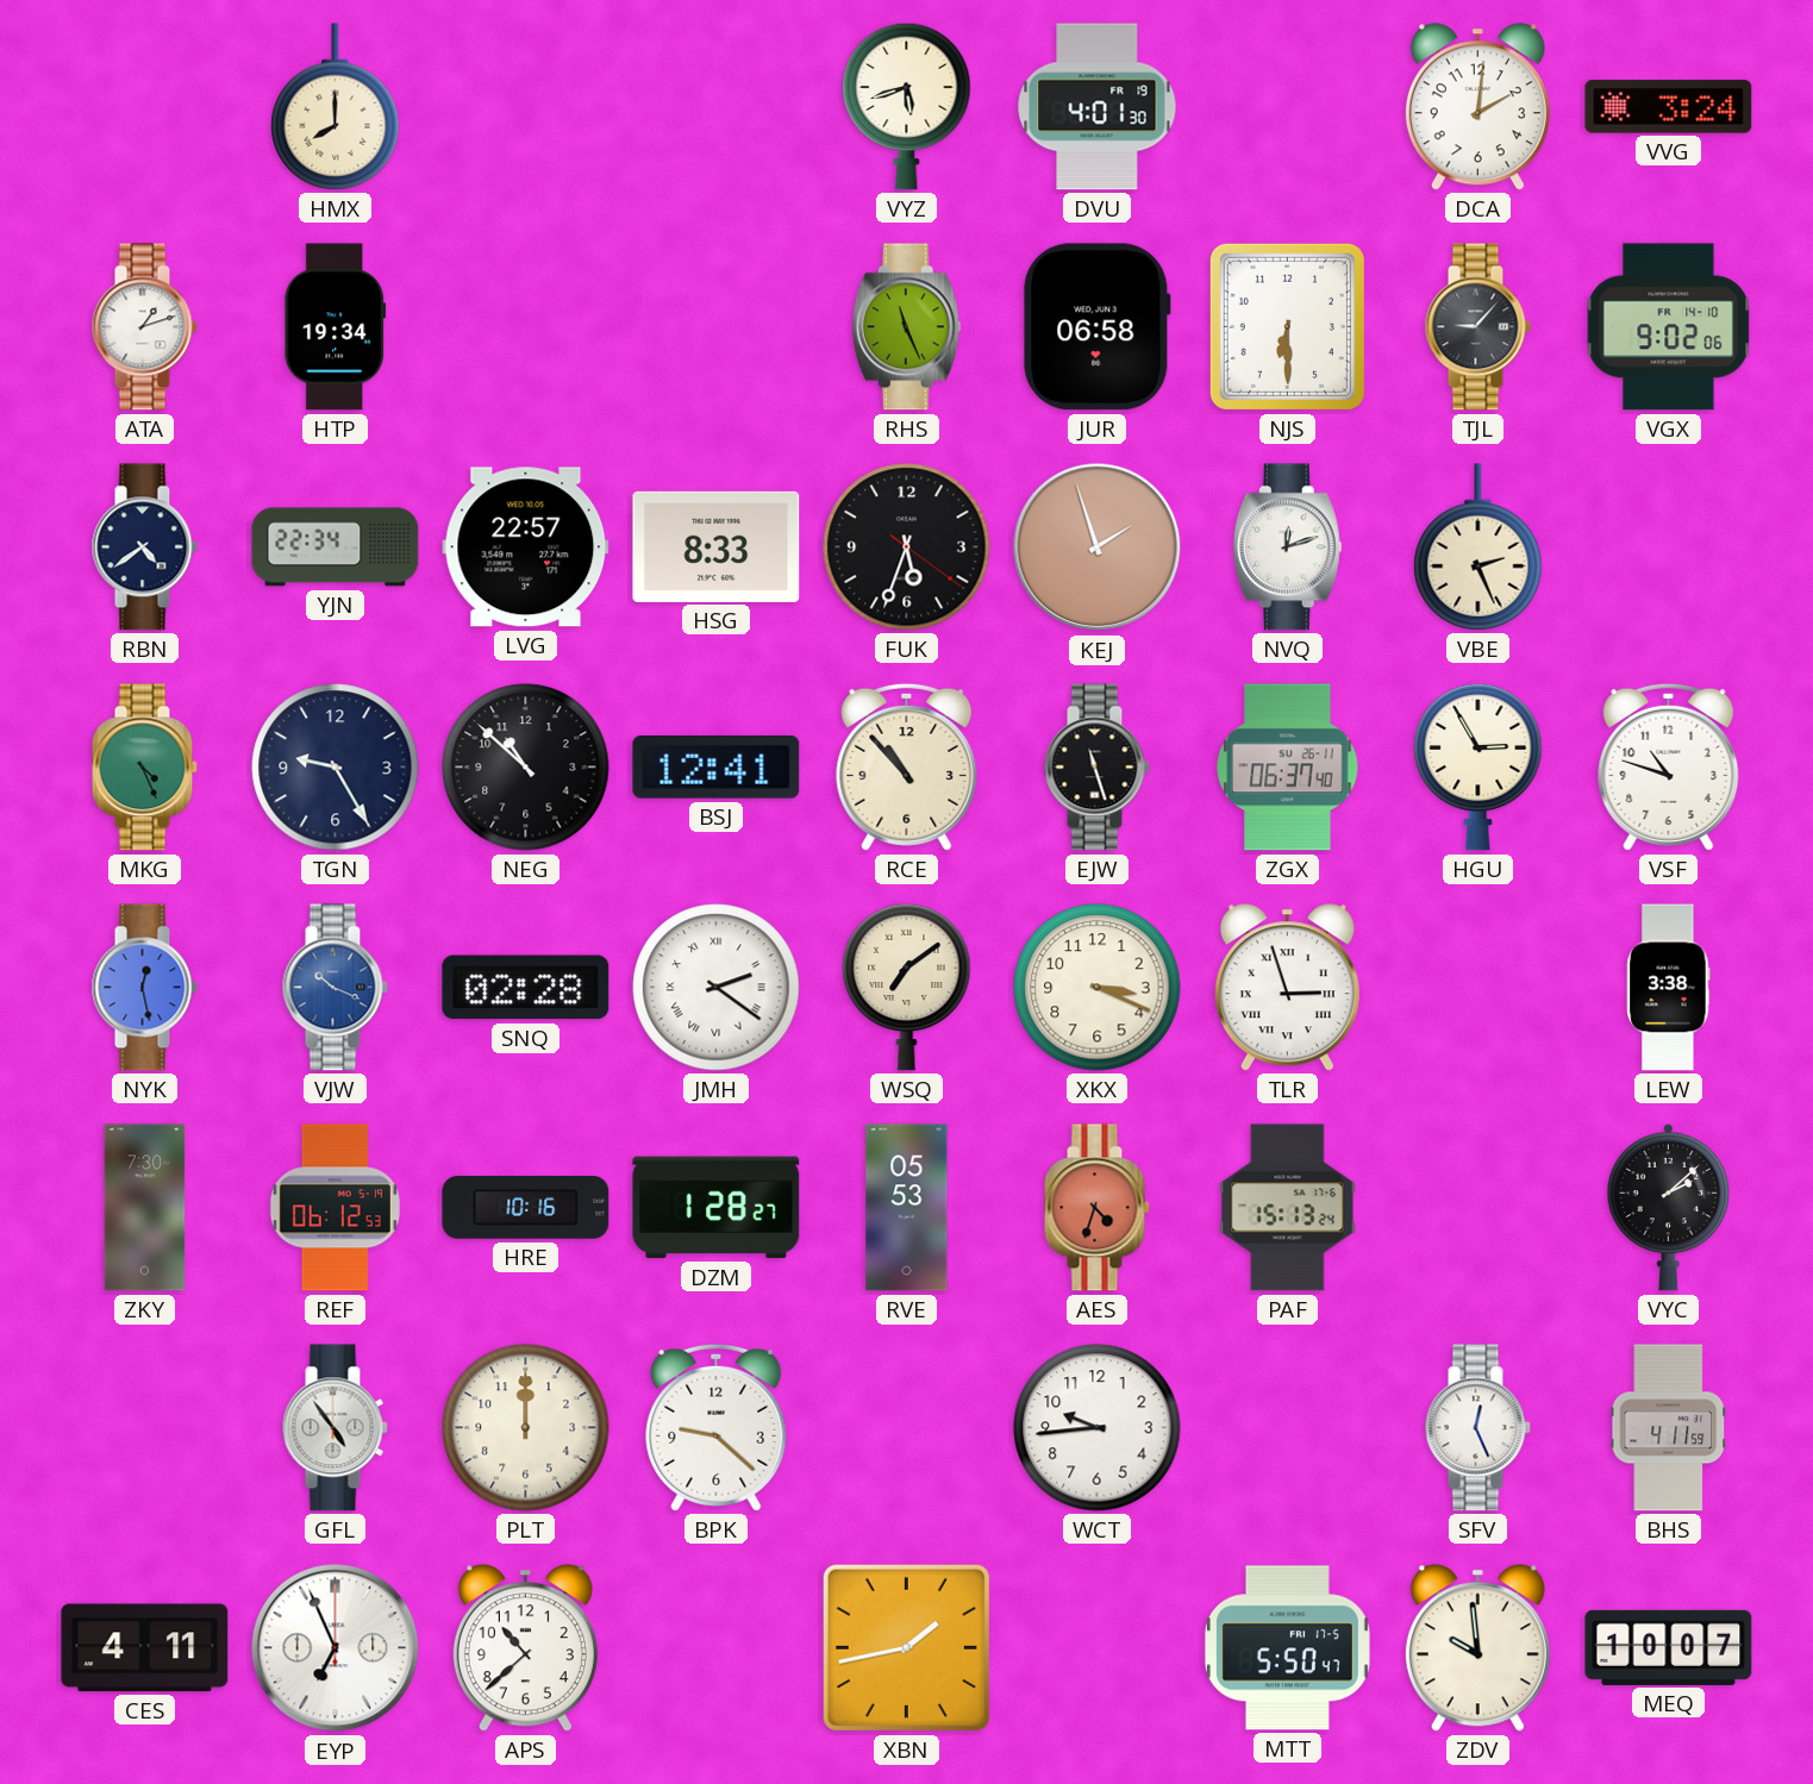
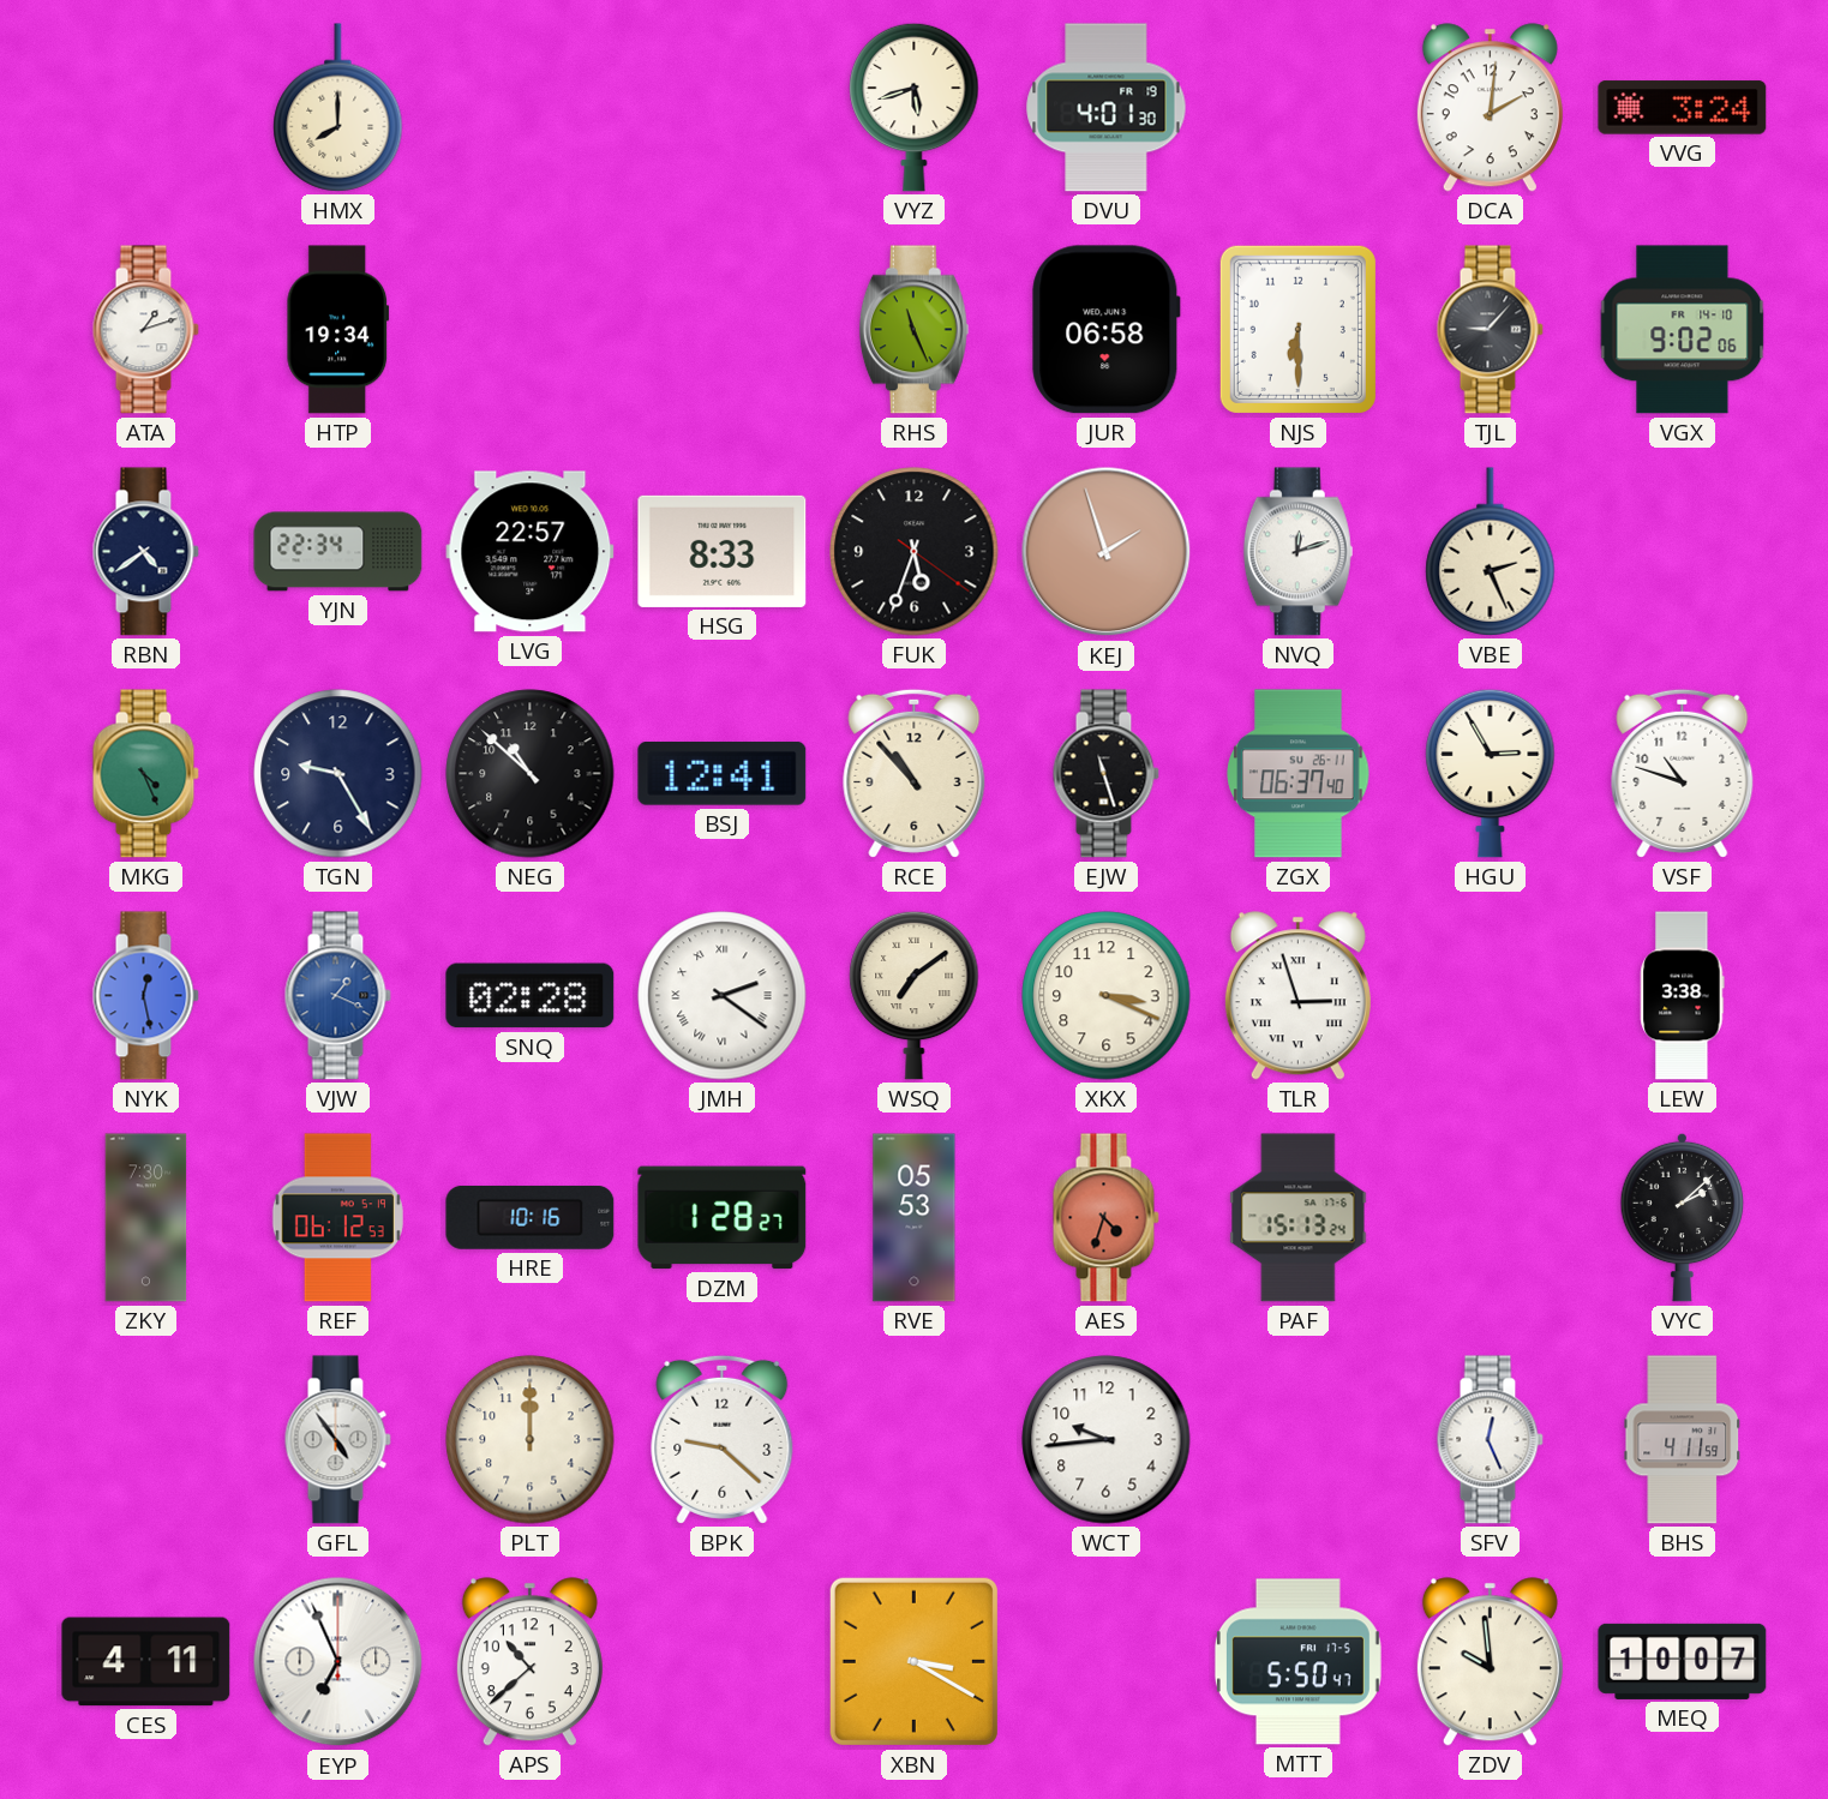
VJW: 10:19 -> 1:19
XBN: 1:43 -> 3:20
